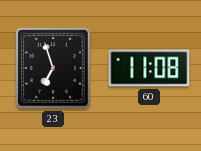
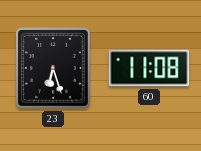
23: 6:57 -> 6:27
